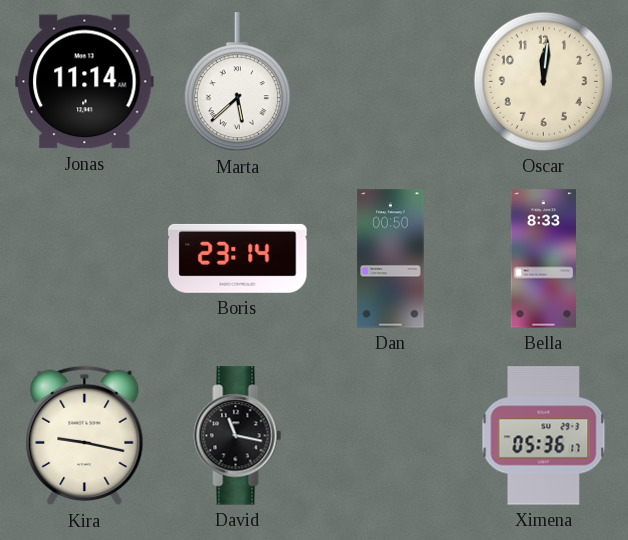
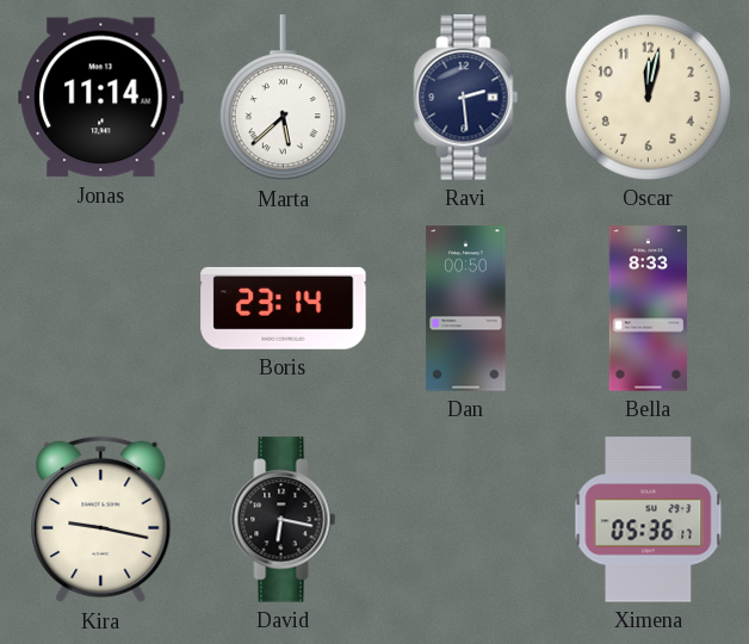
Ravi: none -> 2:29
Oscar: 12:01 -> 12:02
David: 11:17 -> 6:17
